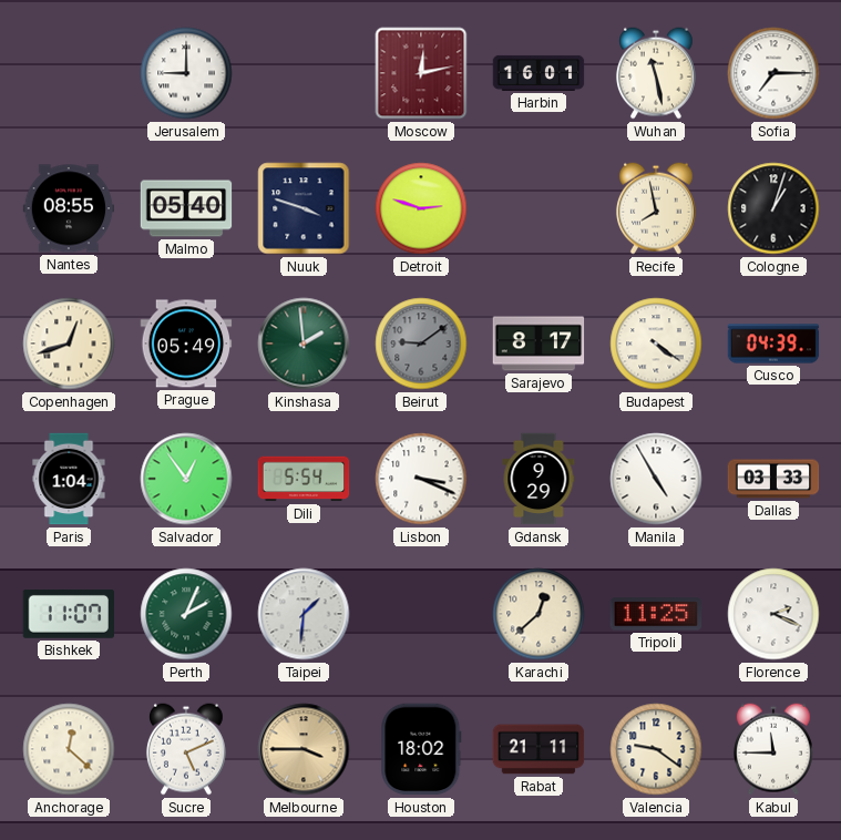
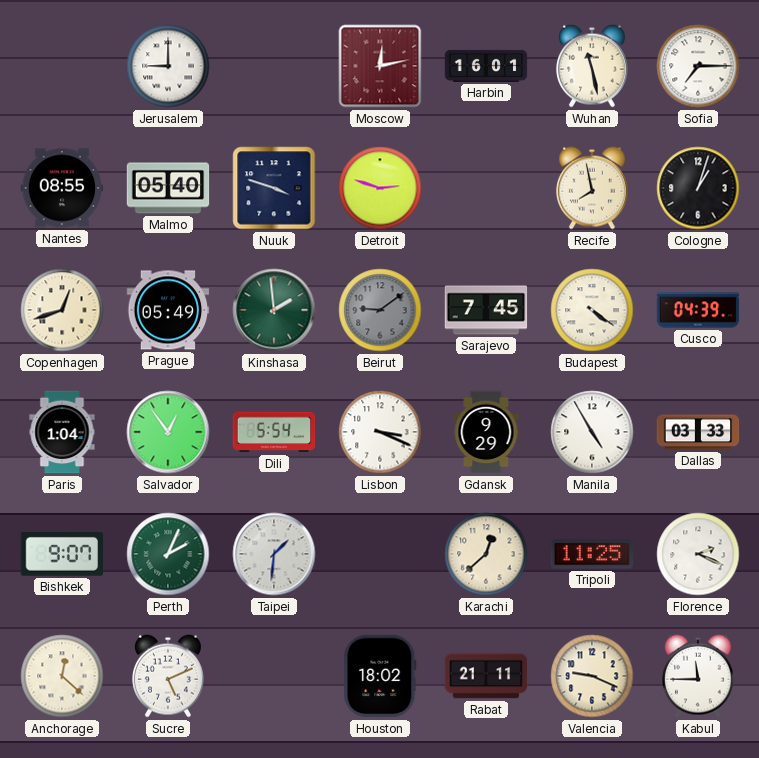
Sarajevo: 8:17 -> 7:45
Bishkek: 11:07 -> 9:07
Melbourne: 3:45 -> none
Valencia: 9:21 -> 9:19
